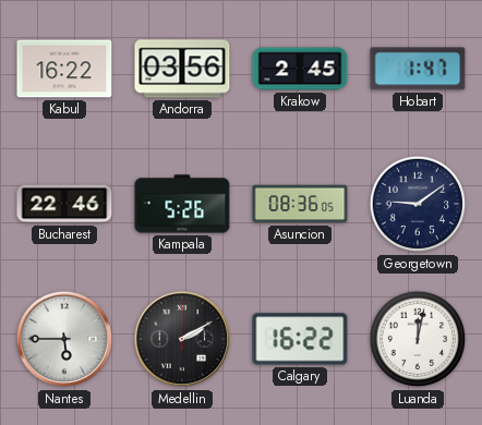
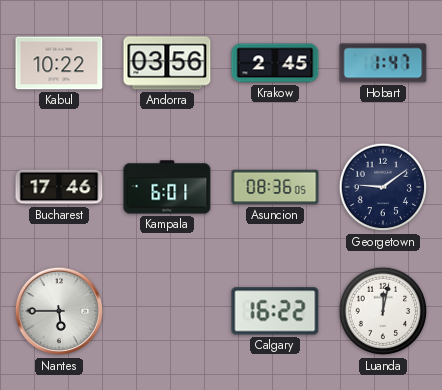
Kabul: 16:22 -> 10:22
Bucharest: 22:46 -> 17:46
Kampala: 5:26 -> 6:01
Medellin: 2:10 -> none
